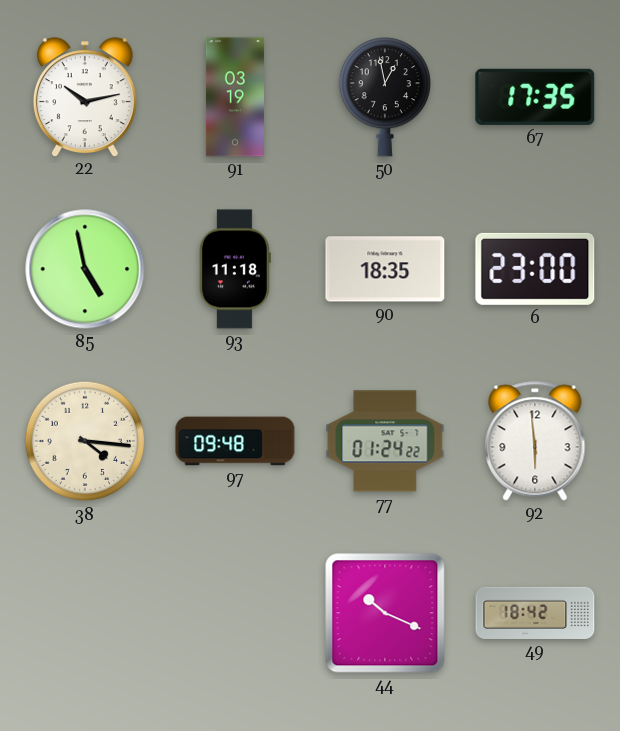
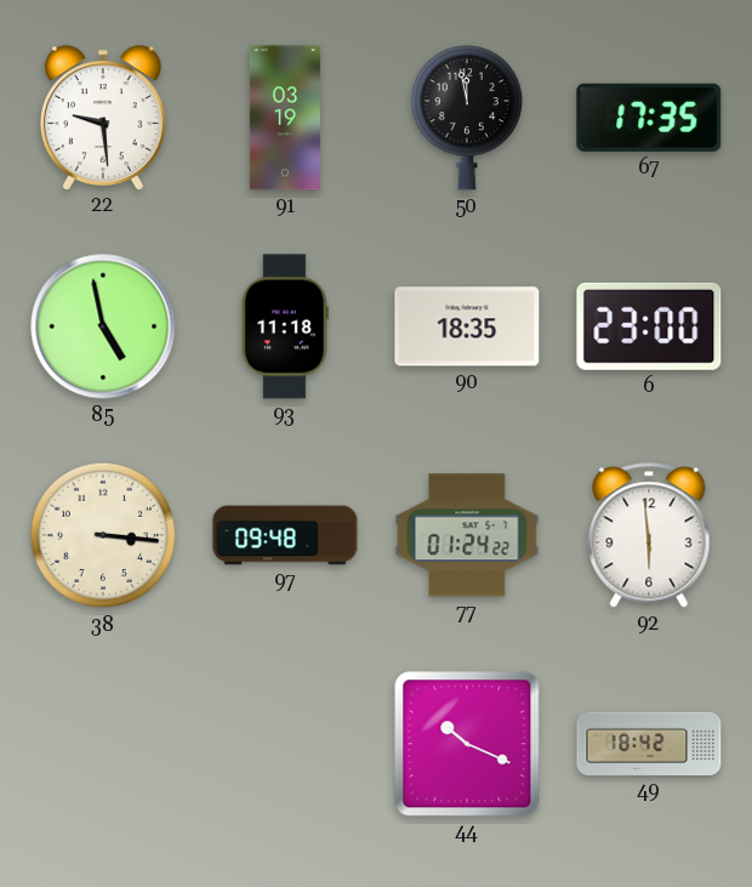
22: 10:13 -> 9:29
50: 12:58 -> 11:58
38: 4:16 -> 3:16
